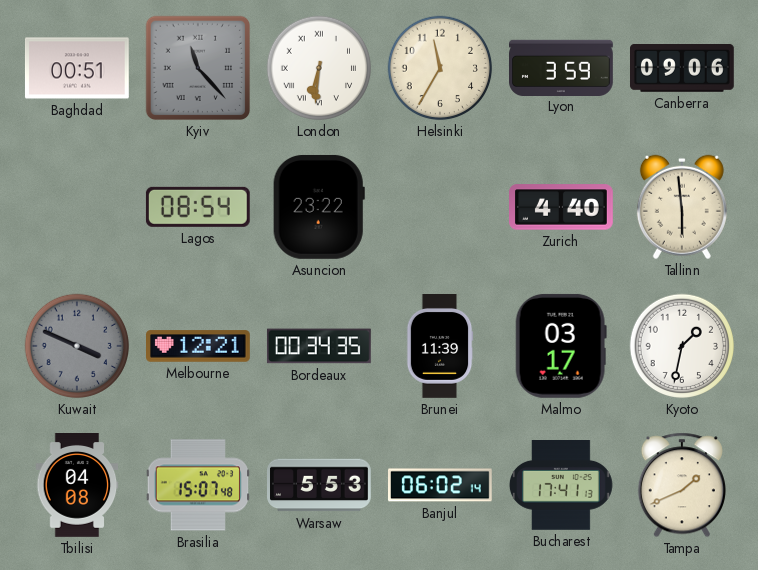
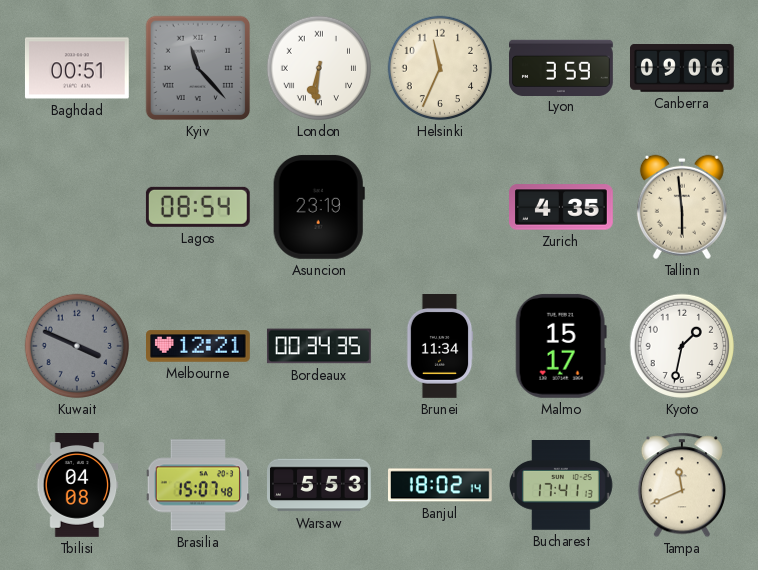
Helsinki: 11:35 -> 11:34
Asuncion: 23:22 -> 23:19
Zurich: 4:40 -> 4:35
Brunei: 11:39 -> 11:34
Malmo: 03:17 -> 15:17
Banjul: 06:02 -> 18:02
Tampa: 1:41 -> 11:41
